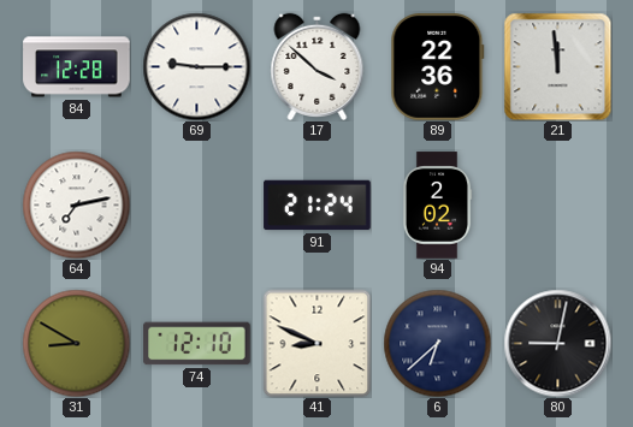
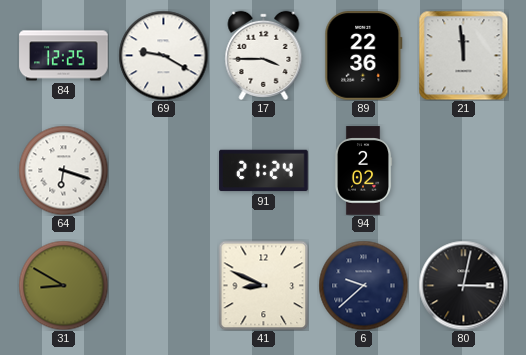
84: 12:28 -> 12:25
69: 9:15 -> 9:20
17: 3:52 -> 3:45
64: 7:13 -> 6:18
74: 12:10 -> none
6: 6:38 -> 9:38
80: 9:02 -> 3:02
